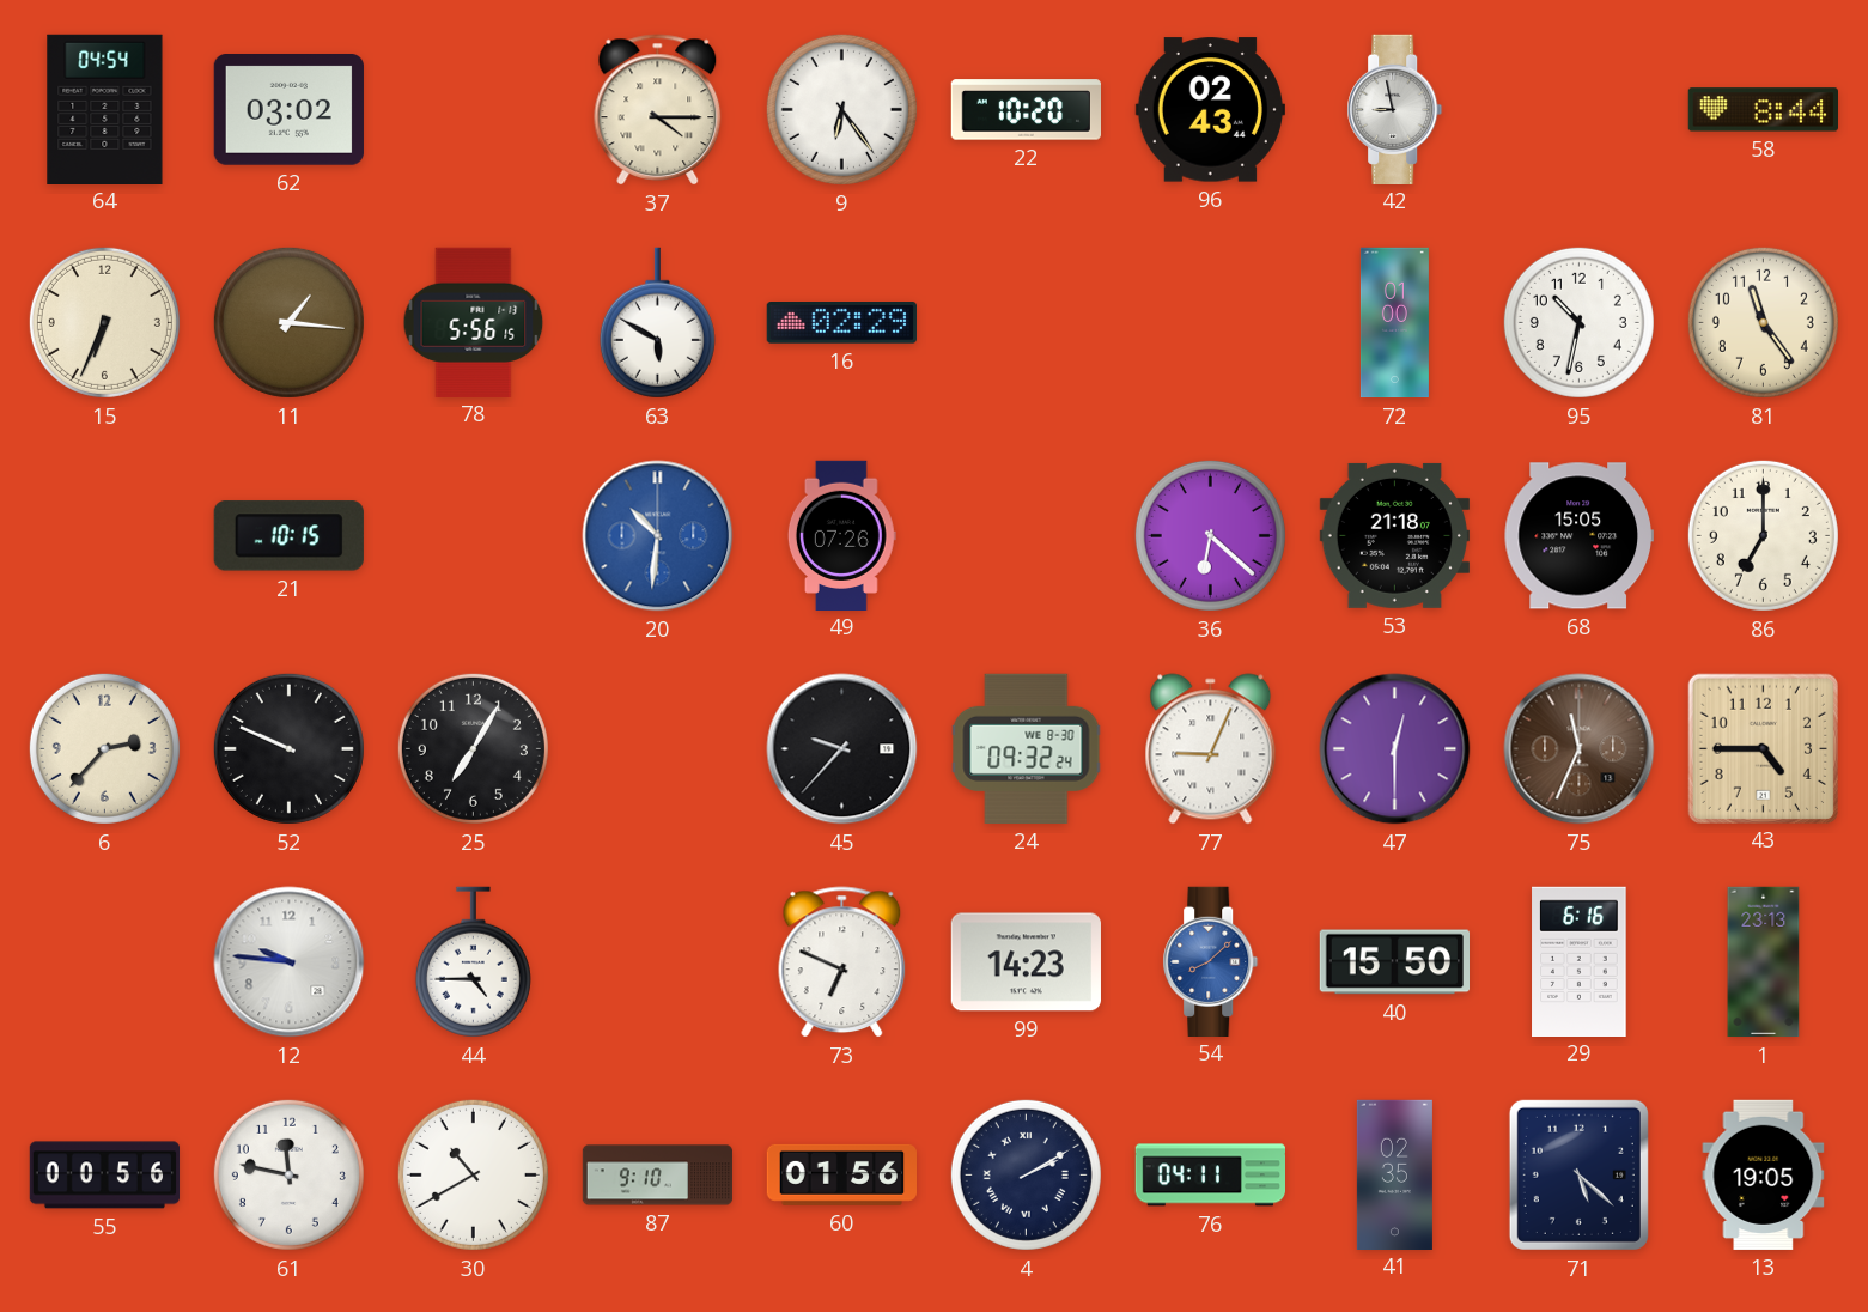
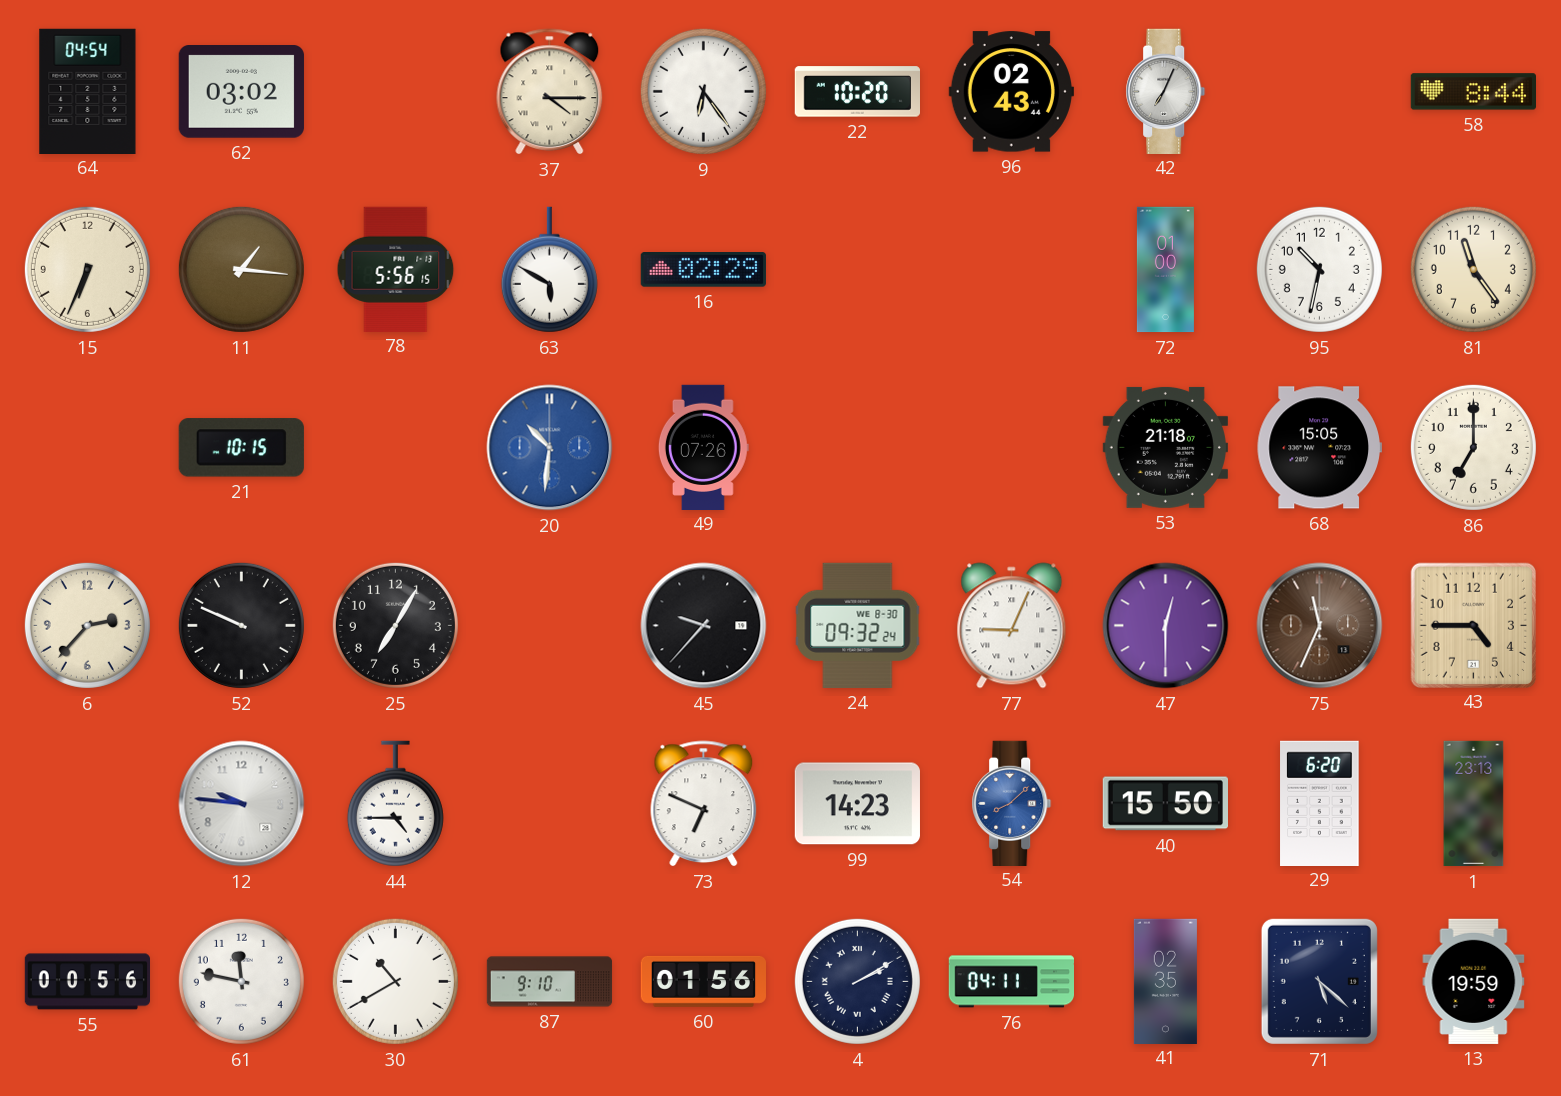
42: 8:58 -> 7:04
36: 6:22 -> none
29: 6:16 -> 6:20
13: 19:05 -> 19:59
